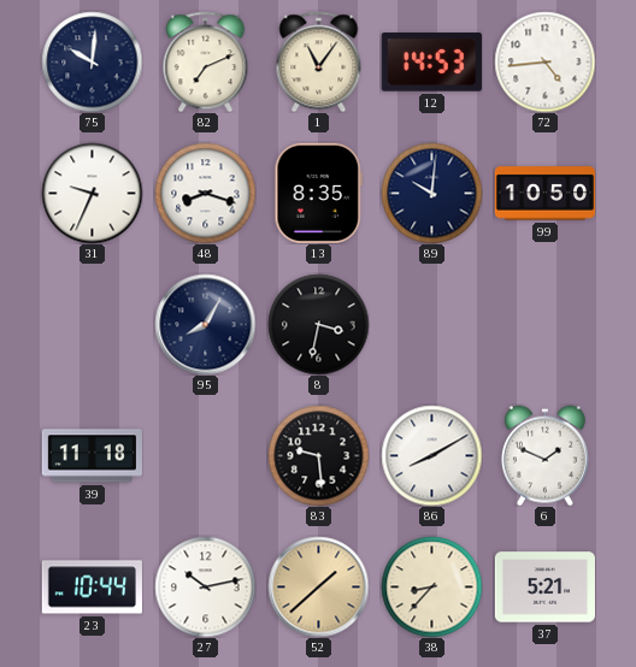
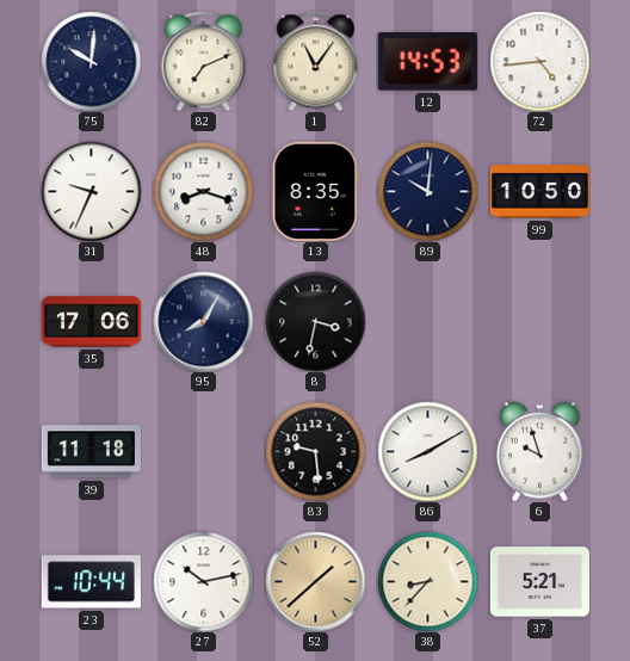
35: none -> 17:06
6: 1:49 -> 9:57
